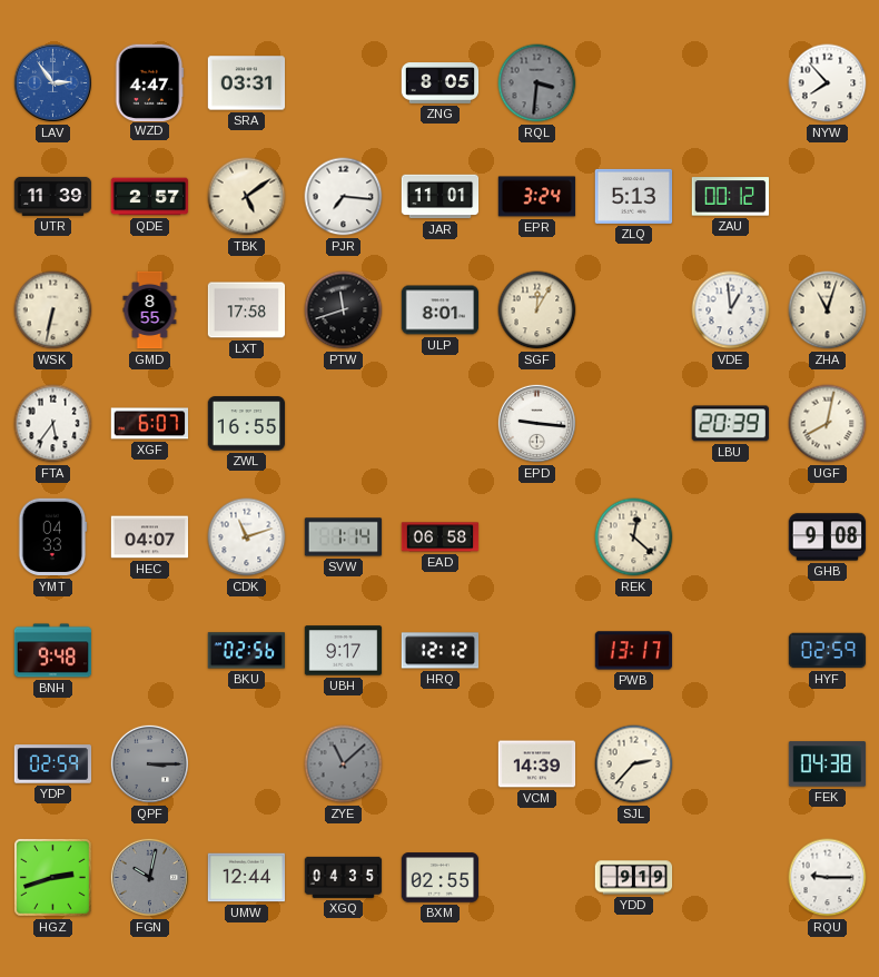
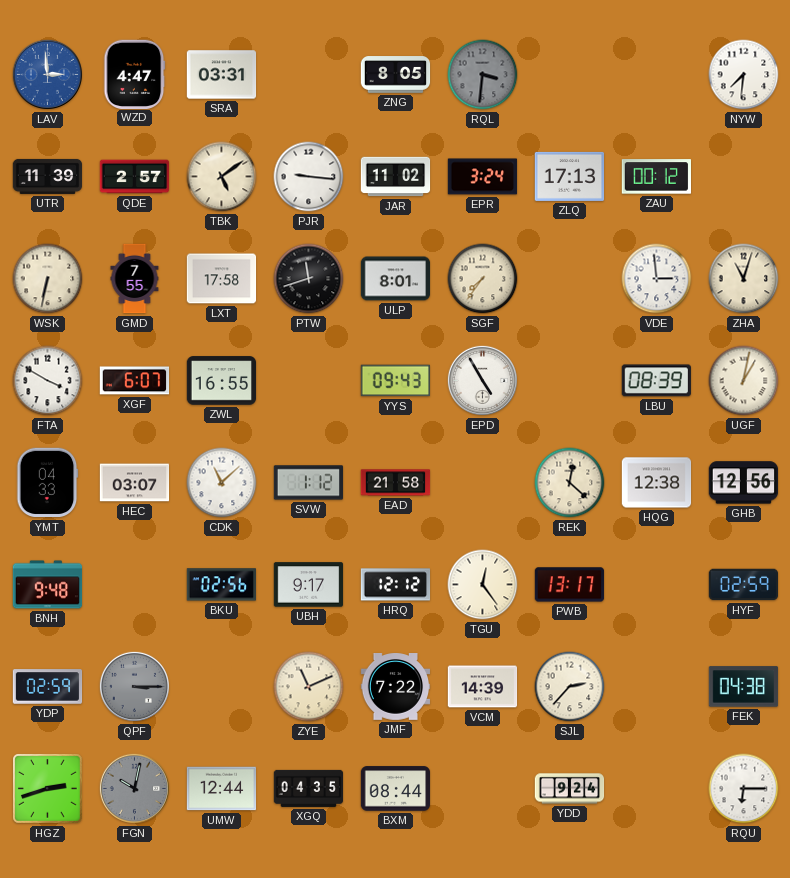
LAV: 2:54 -> 2:59
NYW: 7:53 -> 7:31
PJR: 7:16 -> 9:16
JAR: 11:01 -> 11:02
ZLQ: 5:13 -> 17:13
GMD: 8:55 -> 7:55
SGF: 12:05 -> 7:36
VDE: 12:59 -> 2:59
FTA: 5:36 -> 3:50
YYS: none -> 09:43
EPD: 9:16 -> 4:55
LBU: 20:39 -> 08:39
UGF: 8:02 -> 1:02
HEC: 04:07 -> 03:07
CDK: 11:12 -> 11:08
SVW: 1:14 -> 1:12
EAD: 06:58 -> 21:58
HQG: none -> 12:38
GHB: 9:08 -> 12:56
TGU: none -> 12:24
ZYE: 11:08 -> 11:11
ZYE dial: grey -> cream
JMF: none -> 7:22
BXM: 02:55 -> 08:44
YDD: 9:19 -> 9:24
RQU: 9:15 -> 6:15
